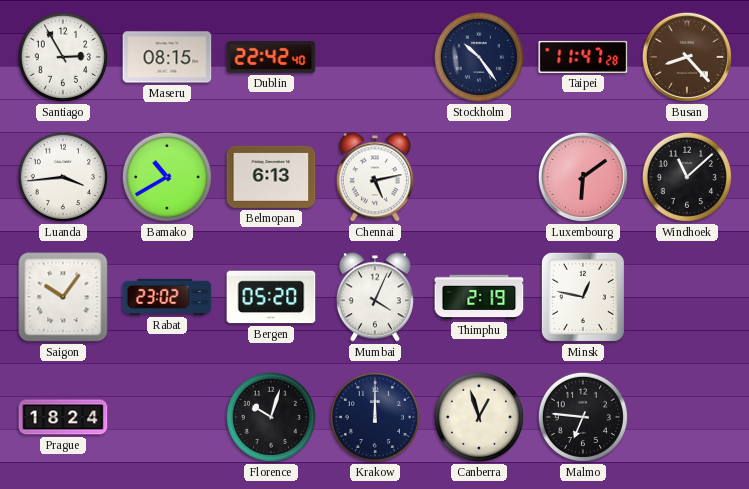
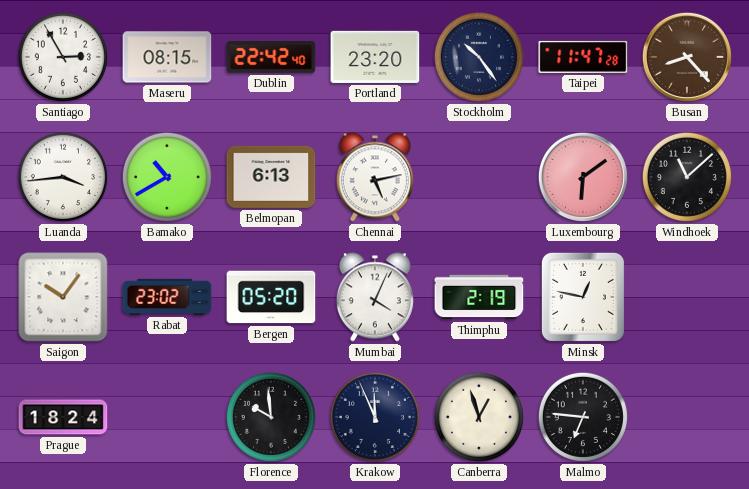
Portland: none -> 23:20
Florence: 10:03 -> 9:59
Krakow: 12:00 -> 11:56
